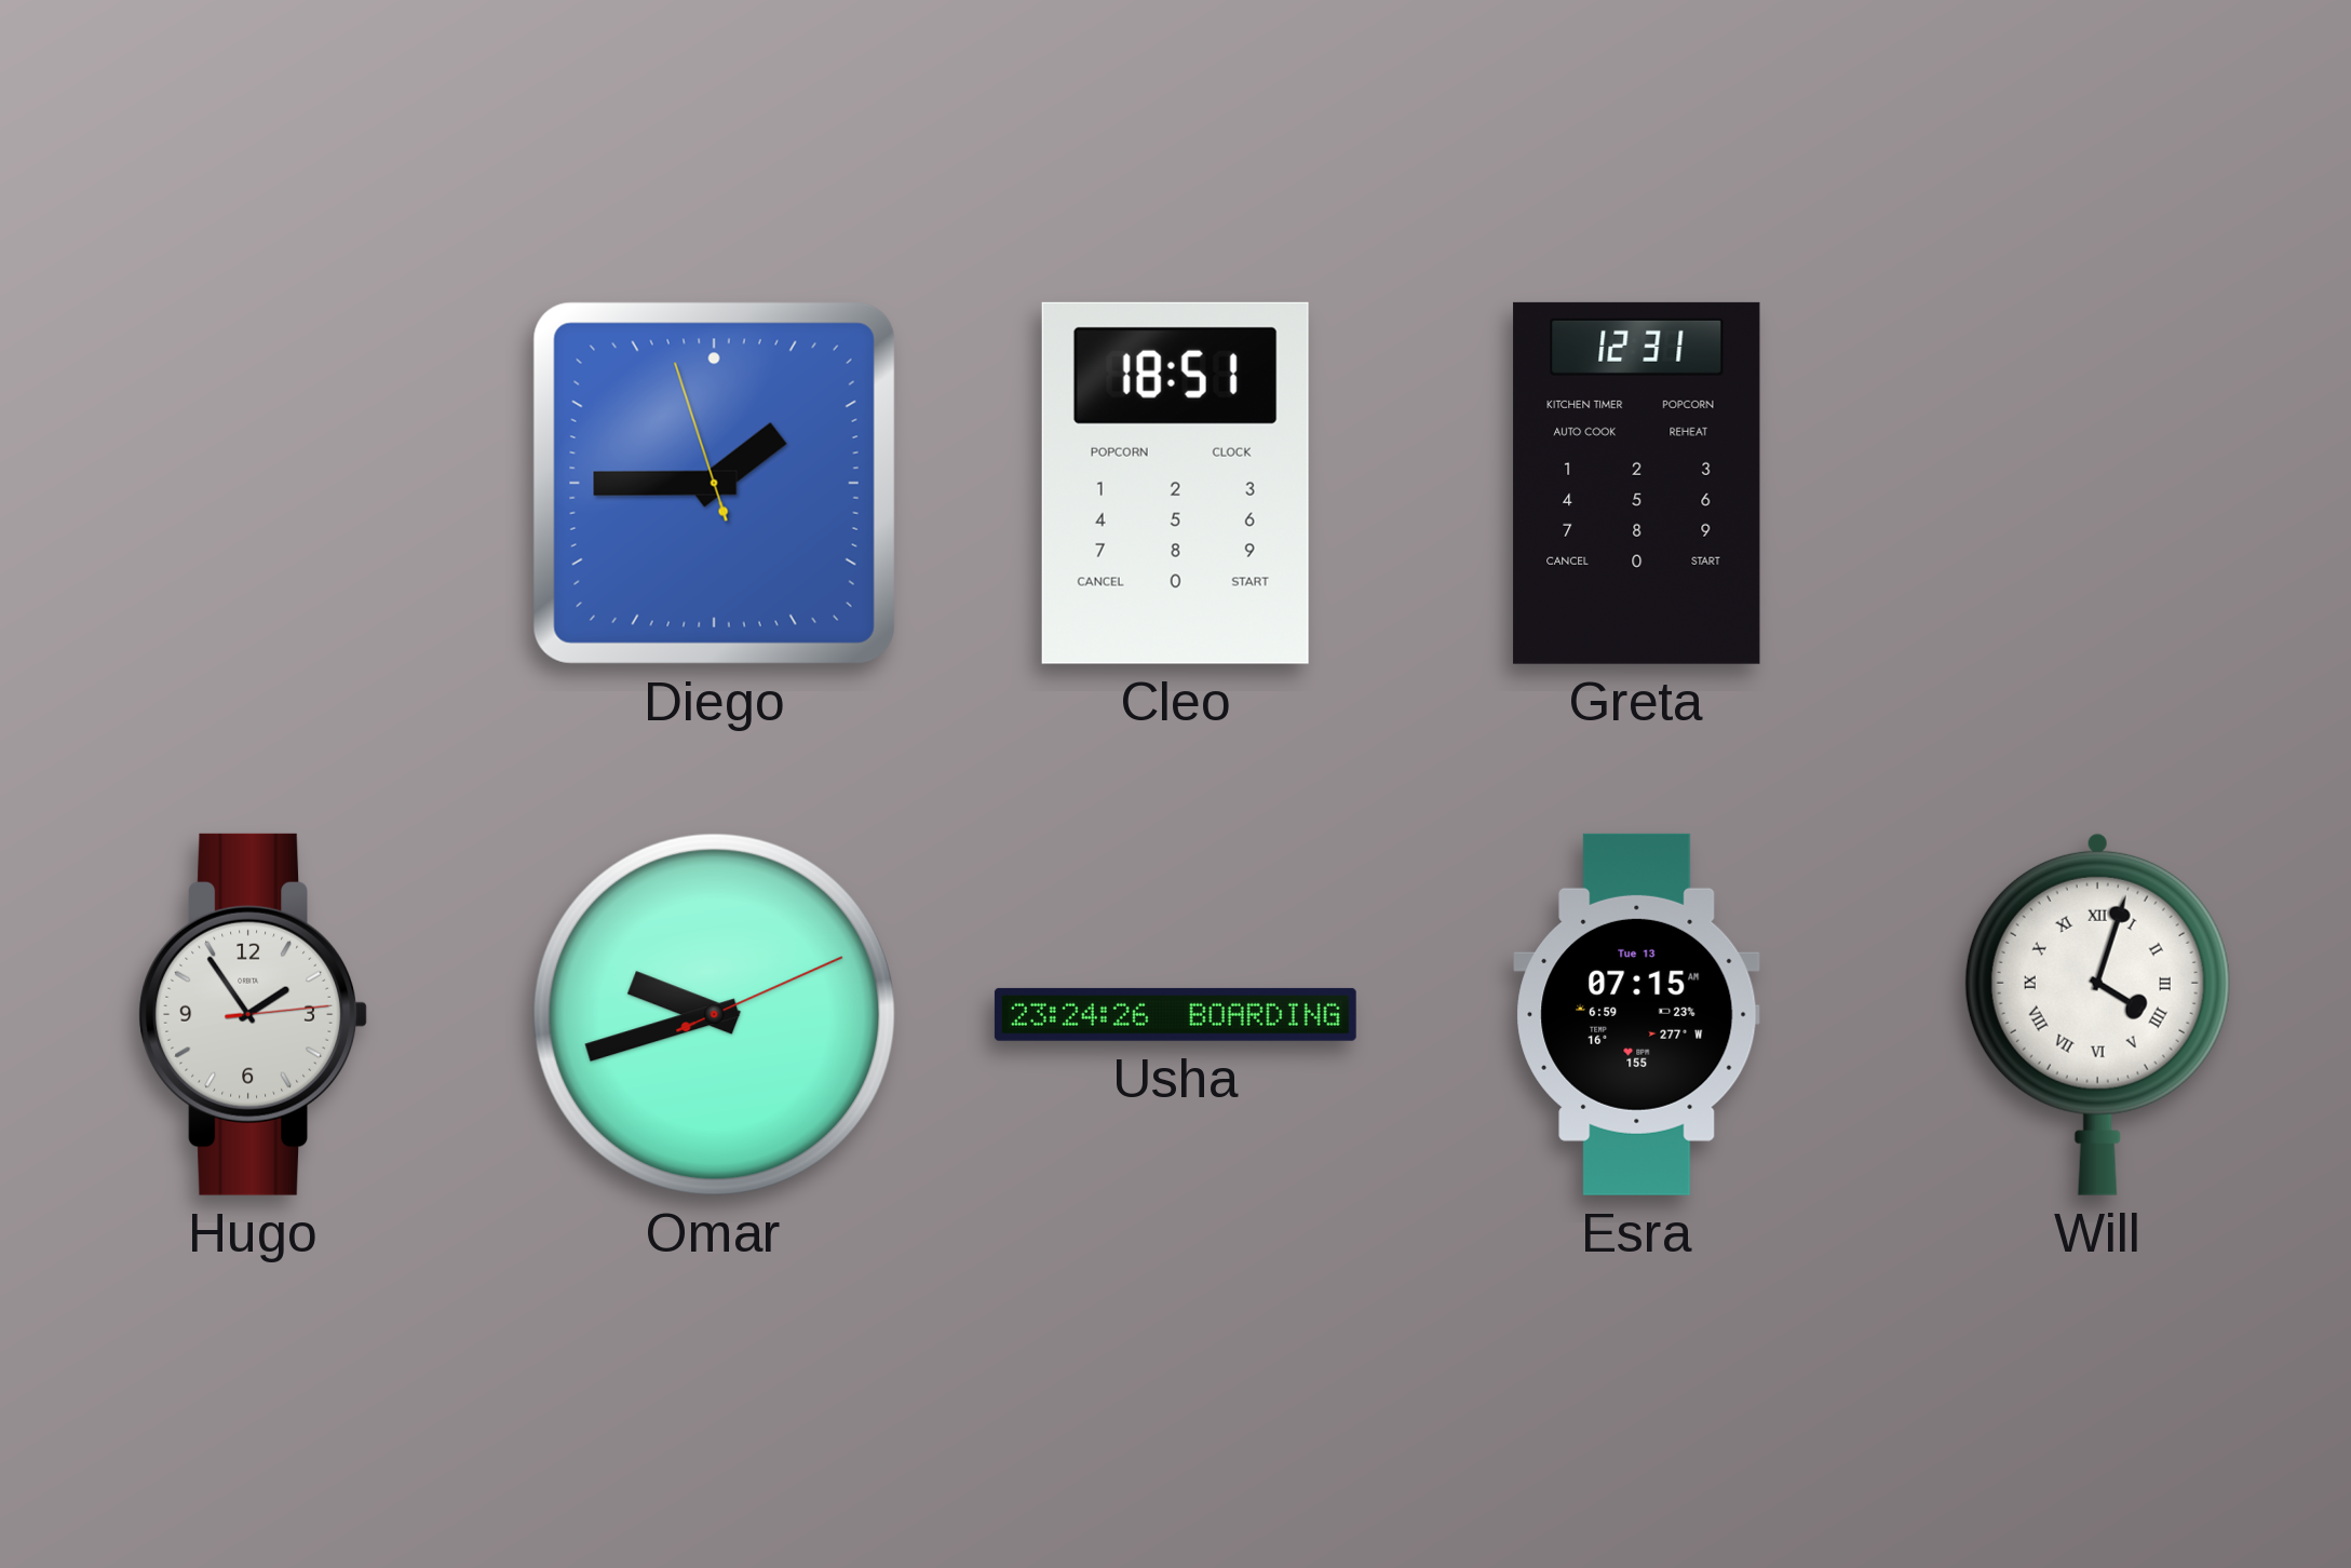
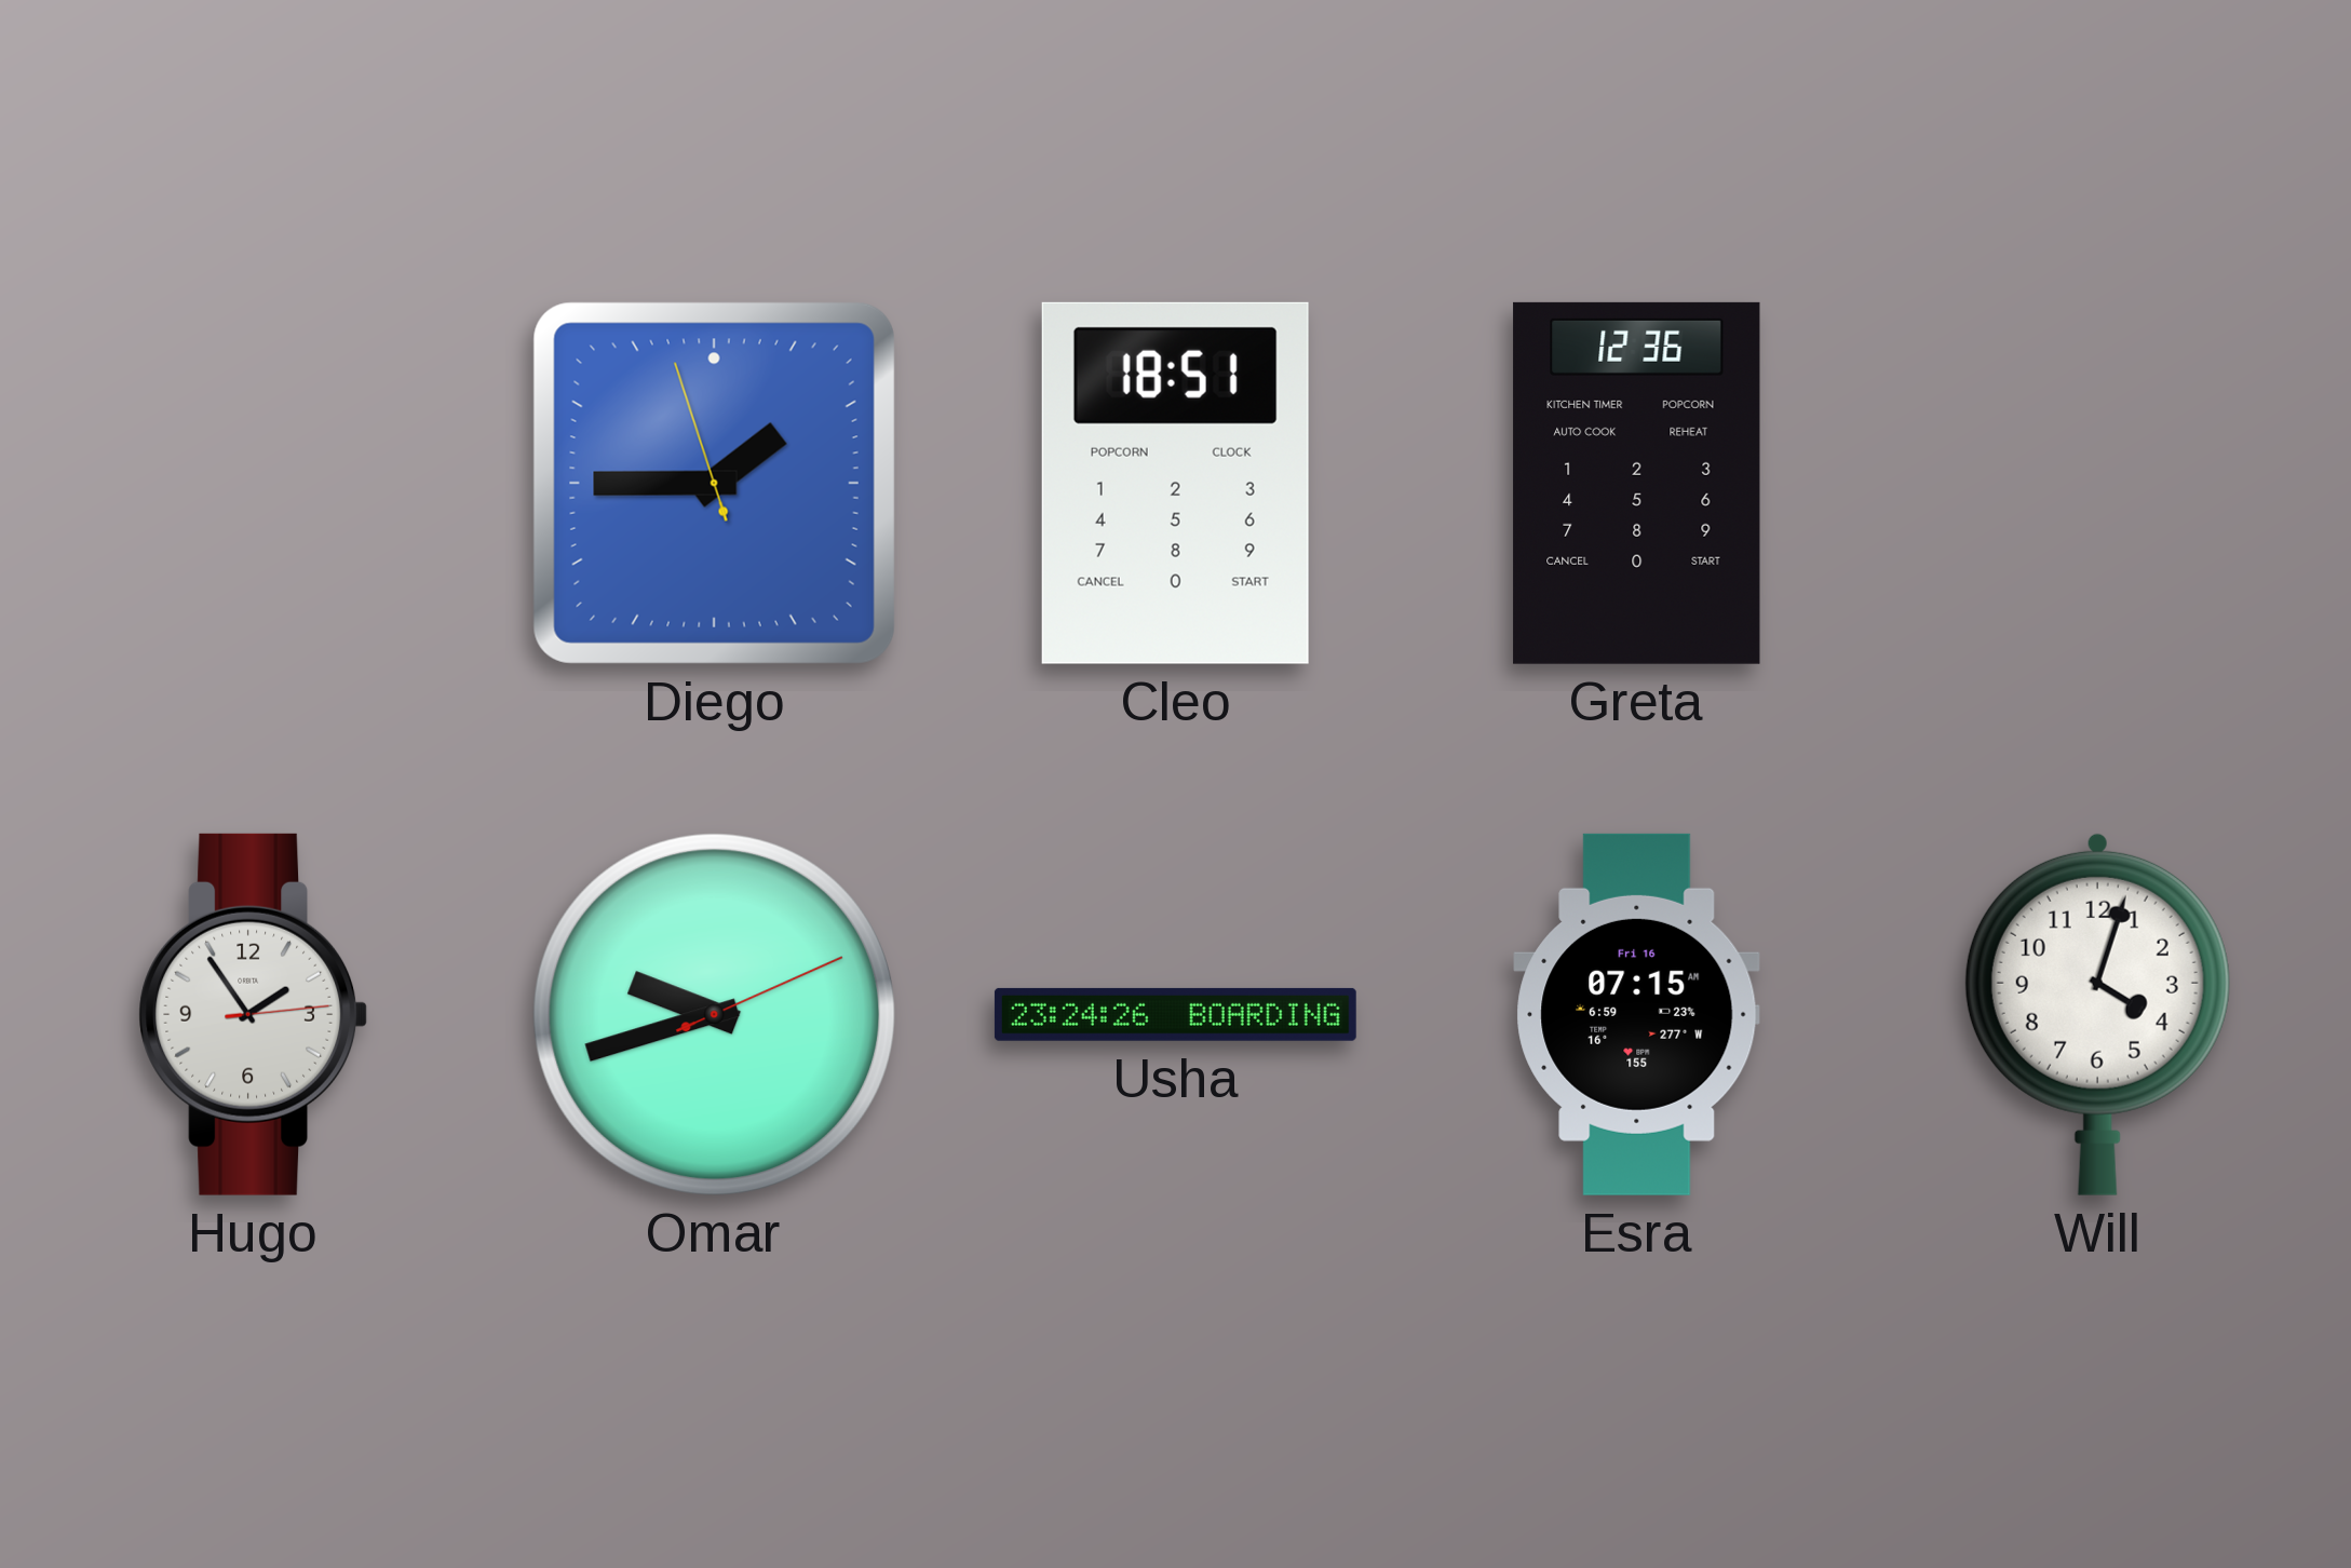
Greta: 12:31 -> 12:36
Esra date: Tue 13 -> Fri 16
Will numerals: Roman -> Arabic
